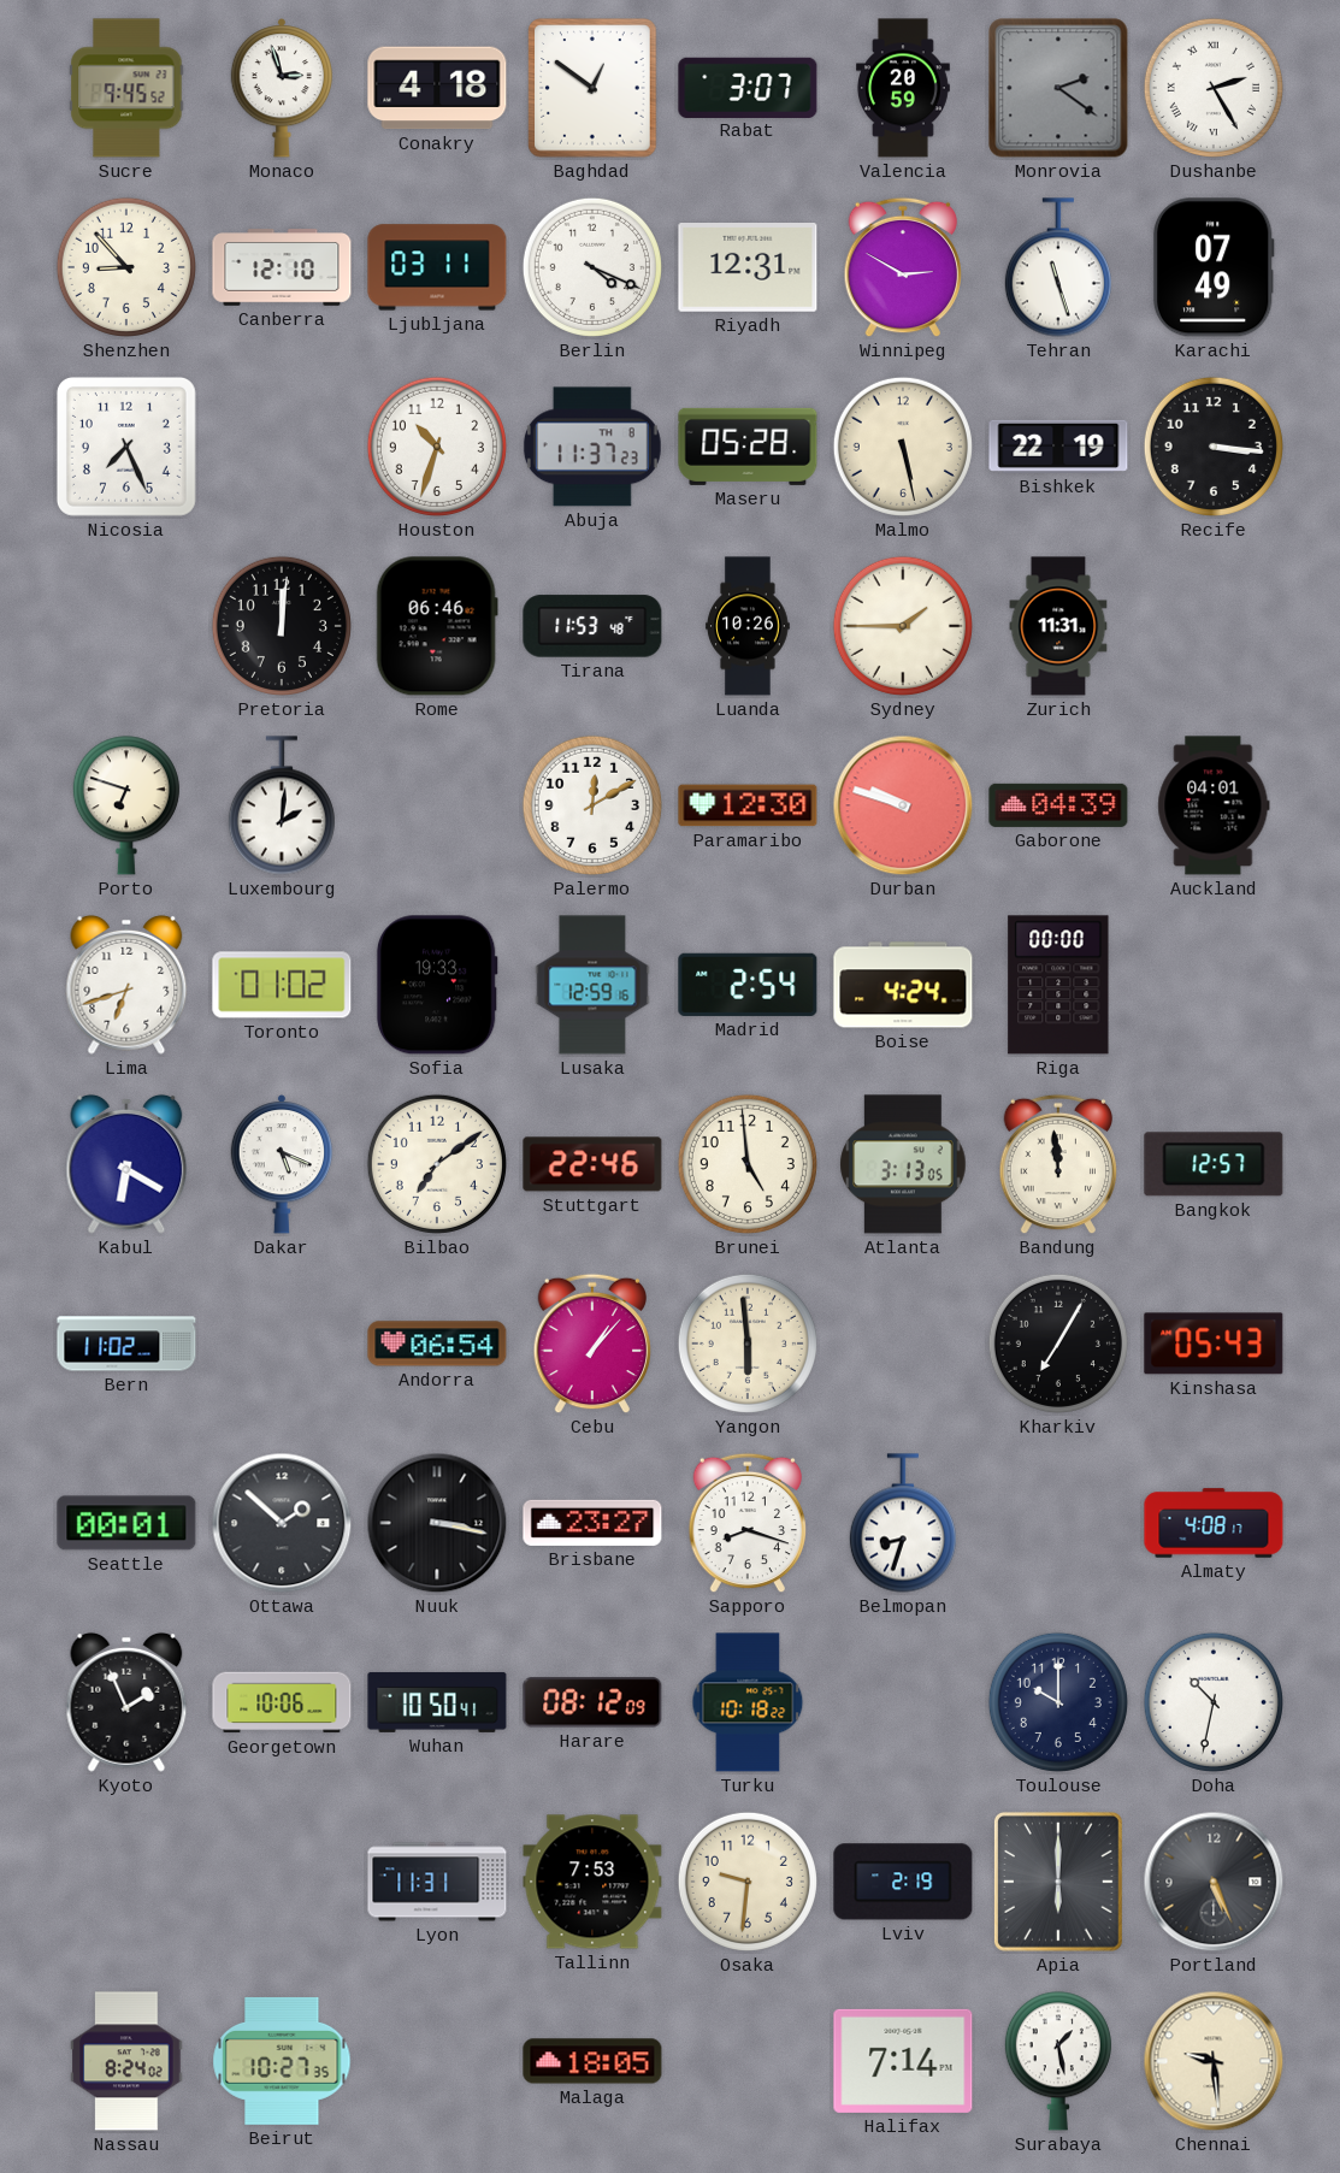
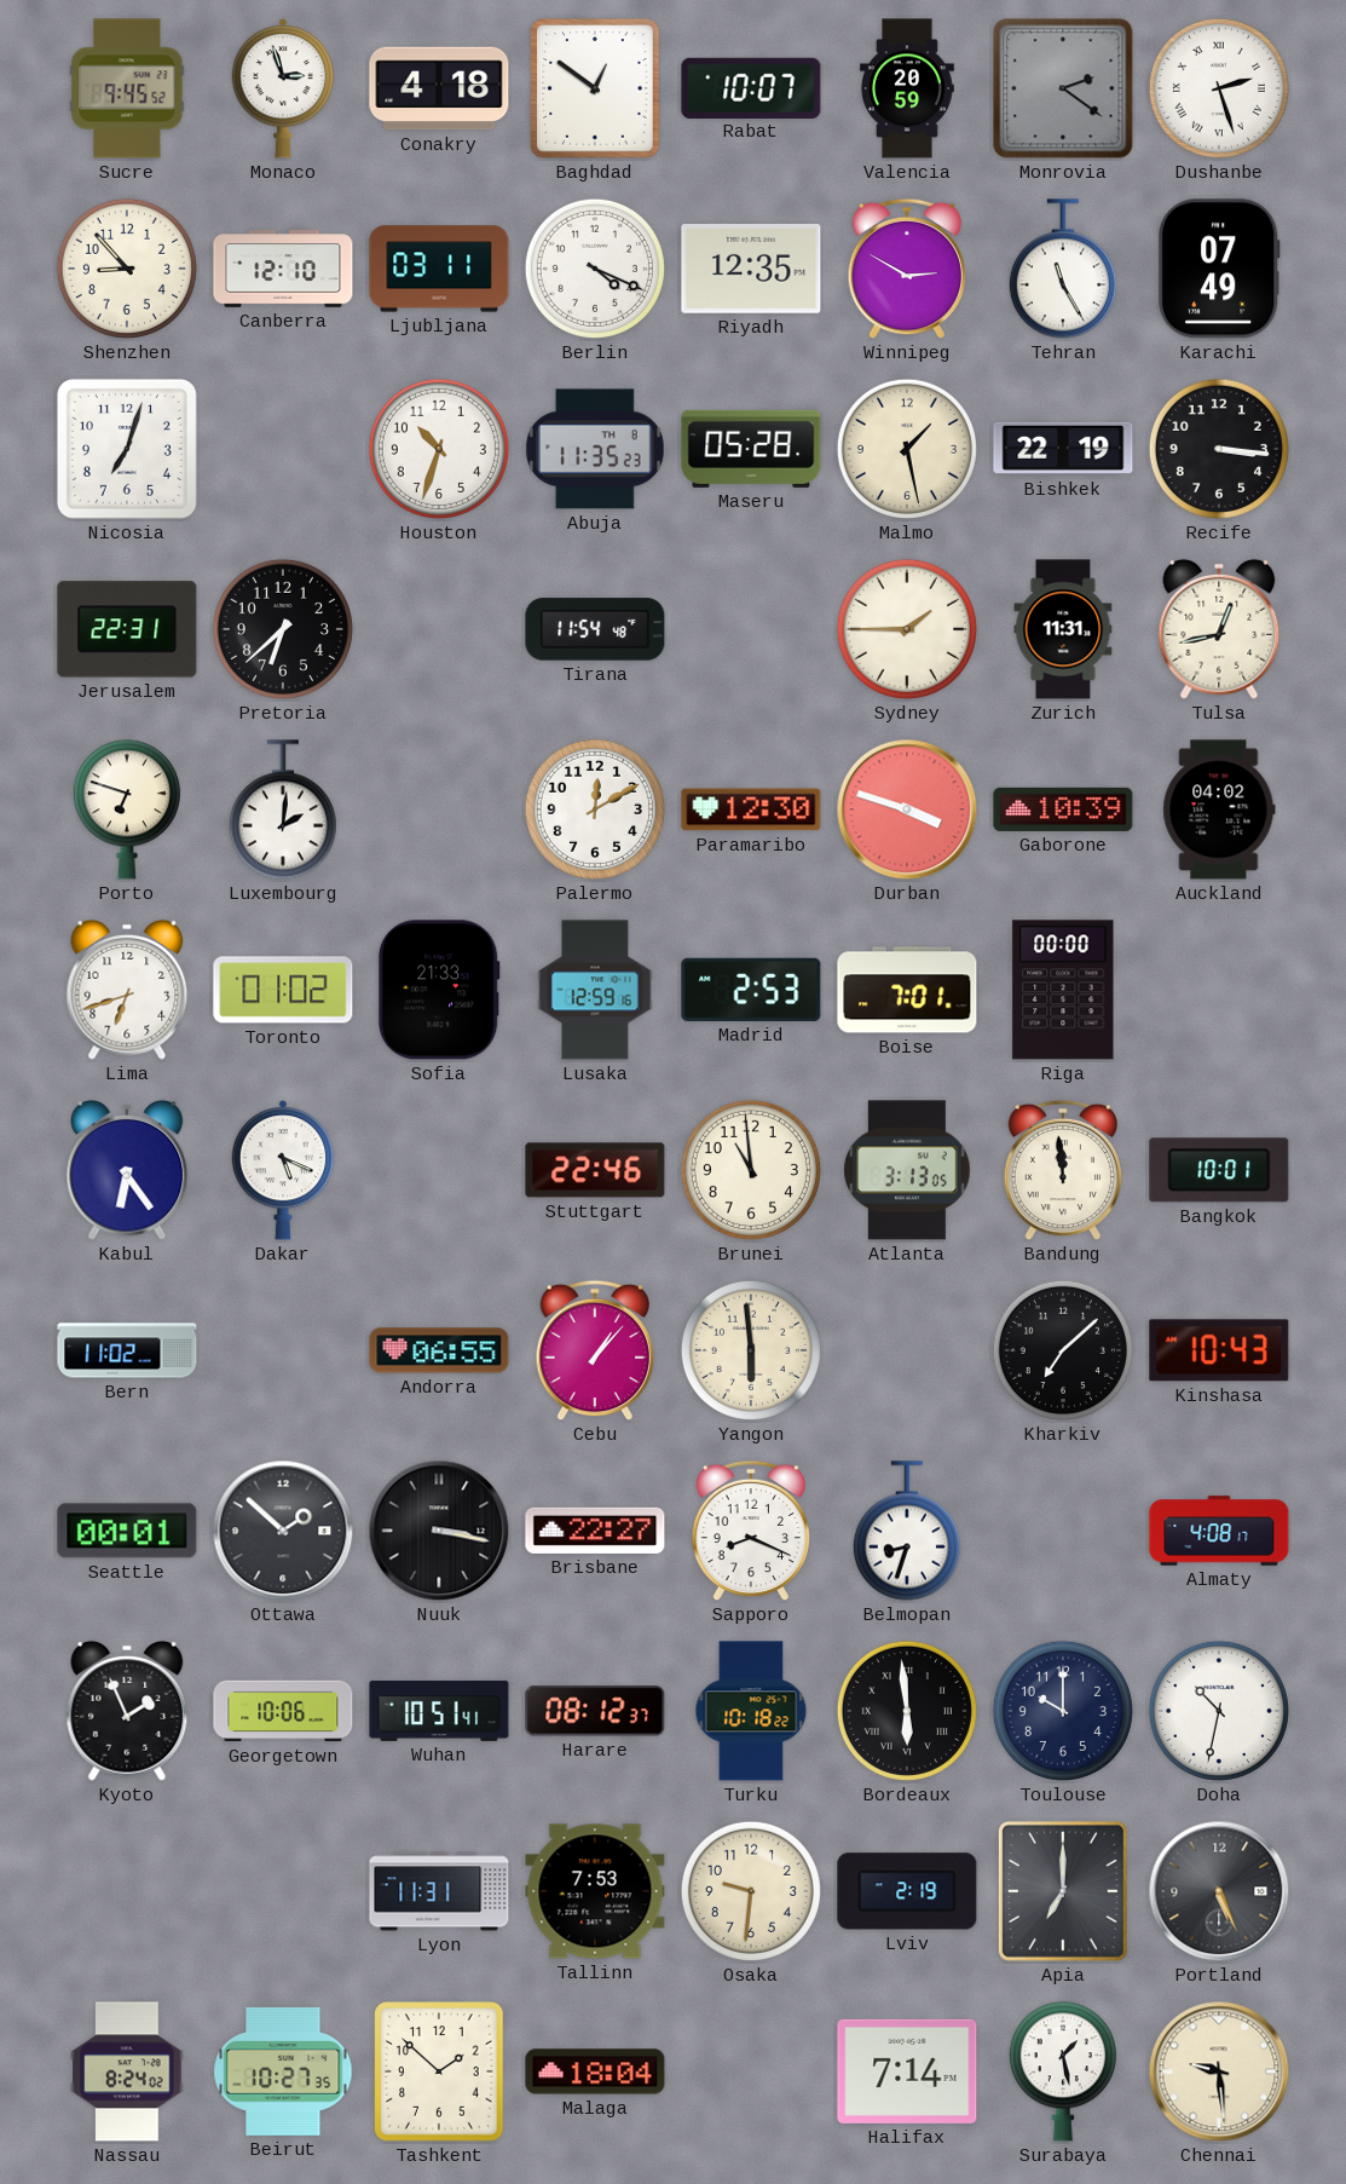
Rabat: 3:07 -> 10:07
Dushanbe: 2:25 -> 2:27
Riyadh: 12:31 -> 12:35
Tehran: 11:27 -> 11:25
Nicosia: 7:26 -> 7:03
Abuja: 11:37 -> 11:35
Malmo: 5:28 -> 1:28
Jerusalem: none -> 22:31
Pretoria: 12:01 -> 6:38
Rome: 06:46 -> none
Tirana: 11:53 -> 11:54
Luanda: 10:26 -> none
Tulsa: none -> 12:43
Durban: 9:48 -> 3:48
Gaborone: 04:39 -> 10:39
Auckland: 04:01 -> 04:02
Sofia: 19:33 -> 21:33
Madrid: 2:54 -> 2:53
Boise: 4:24 -> 7:01
Kabul: 6:20 -> 6:24
Bilbao: 7:09 -> none
Brunei: 4:59 -> 10:59
Bangkok: 12:57 -> 10:01
Andorra: 06:54 -> 06:55
Kharkiv: 7:05 -> 7:08
Kinshasa: 05:43 -> 10:43
Brisbane: 23:27 -> 22:27
Sapporo: 8:18 -> 8:19
Wuhan: 10:50 -> 10:51
Harare: 08:12:09 -> 08:12:37
Bordeaux: none -> 5:59
Apia: 6:00 -> 7:00
Tashkent: none -> 1:52
Malaga: 18:05 -> 18:04
